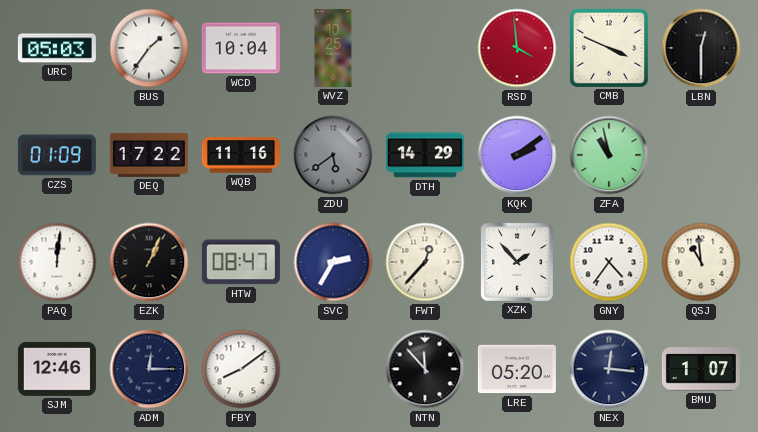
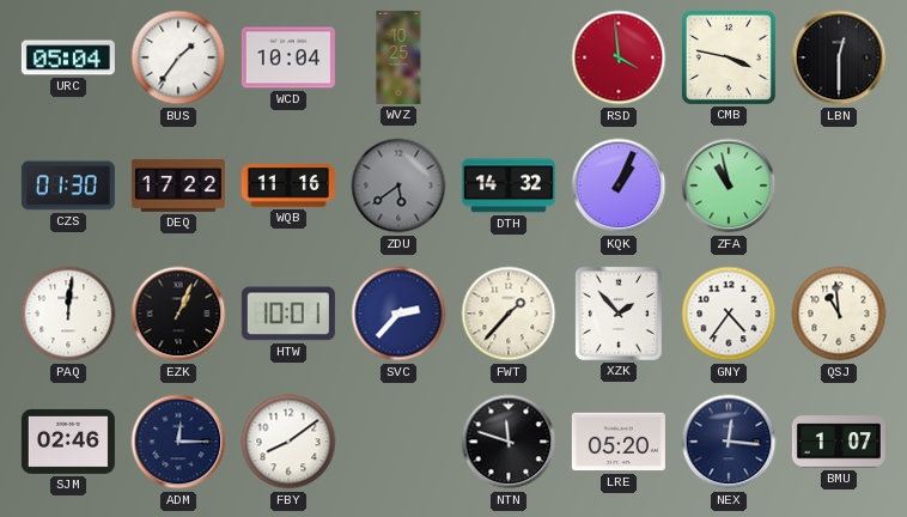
URC: 05:03 -> 05:04
CMB: 3:49 -> 3:47
CZS: 01:09 -> 01:30
DTH: 14:29 -> 14:32
KQK: 2:09 -> 1:04
HTW: 08:47 -> 10:01
SVC: 2:35 -> 2:37
FWT: 12:37 -> 1:37
SJM: 12:46 -> 02:46
NTN: 11:53 -> 11:48
